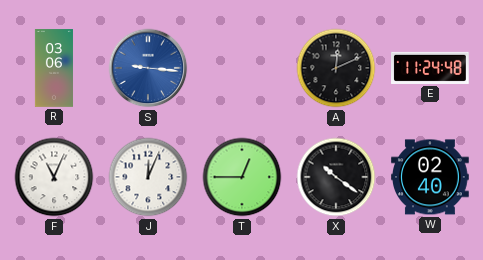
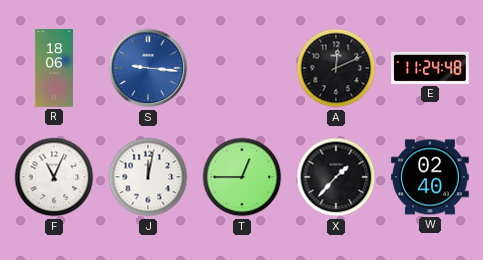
R: 03:06 -> 18:06
J: 12:04 -> 12:02
X: 10:21 -> 1:37
